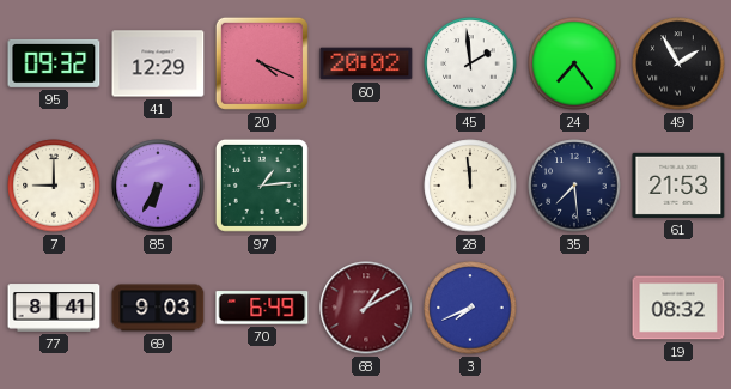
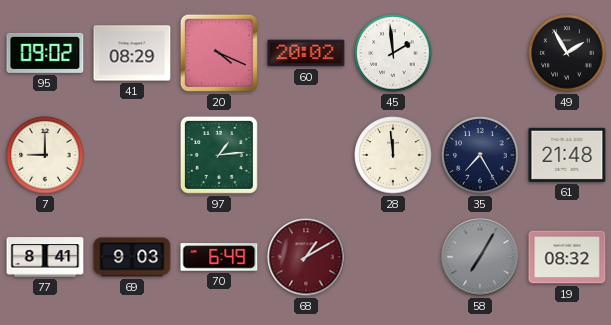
95: 09:32 -> 09:02
41: 12:29 -> 08:29
24: 7:24 -> none
85: 6:35 -> none
35: 7:29 -> 7:25
61: 21:53 -> 21:48
3: 7:41 -> none
58: none -> 7:05
